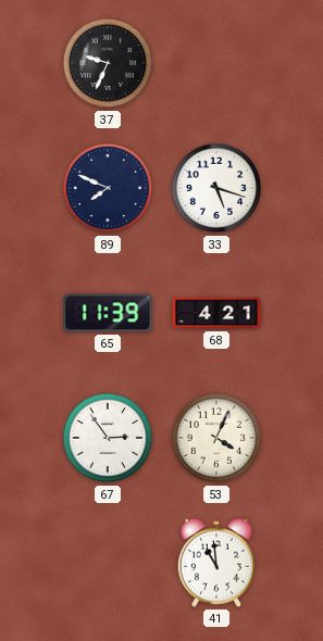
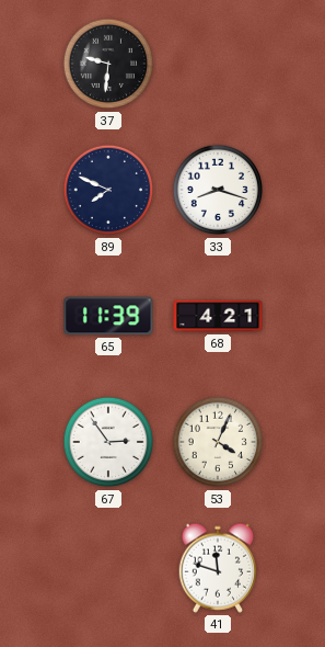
37: 9:34 -> 9:31
33: 5:18 -> 8:18
41: 10:59 -> 11:48
